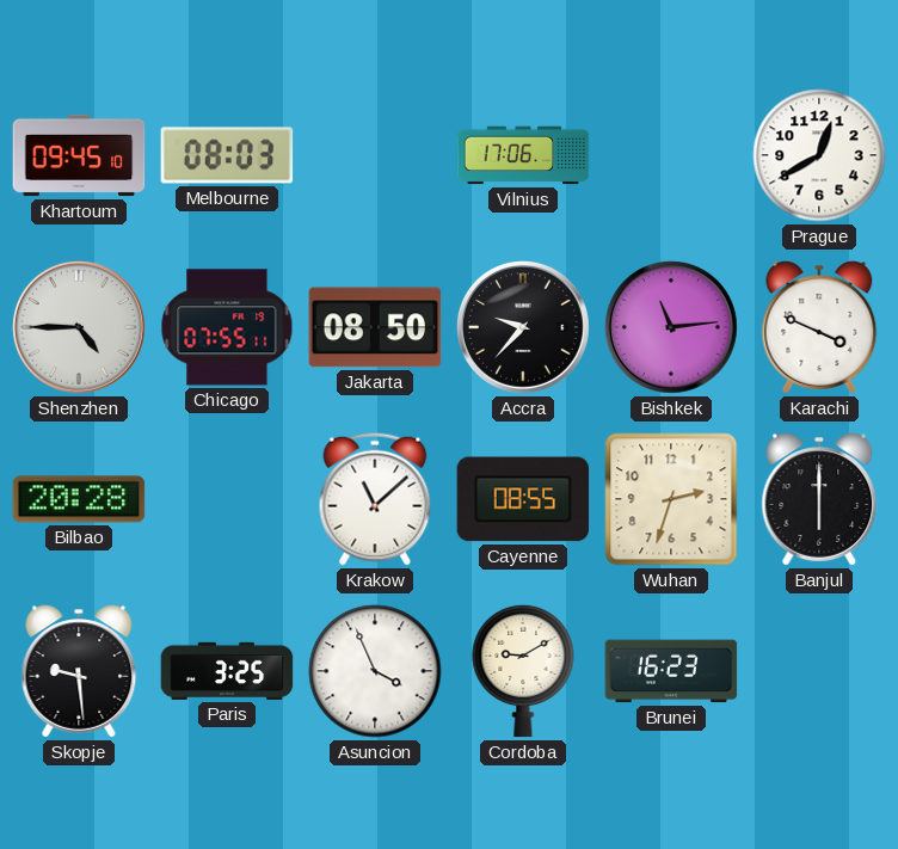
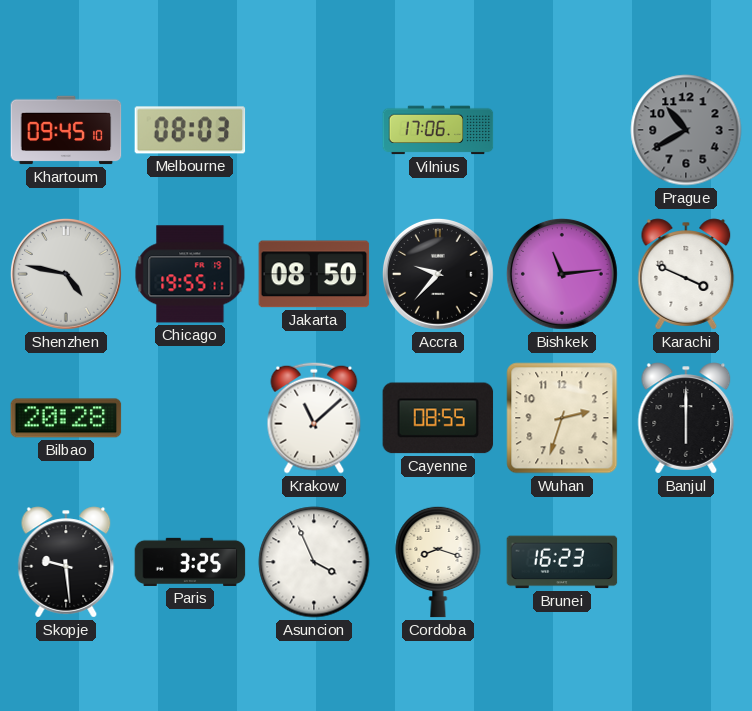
Prague: 12:40 -> 10:40
Prague dial: white -> grey
Shenzhen: 4:45 -> 4:47
Chicago: 07:55 -> 19:55
Cordoba: 9:10 -> 8:18
